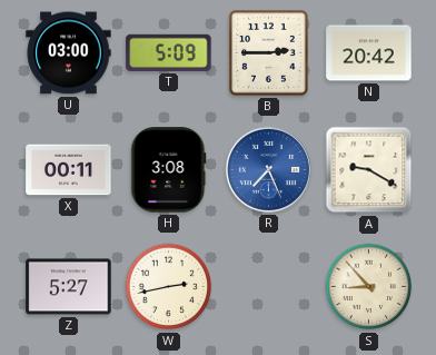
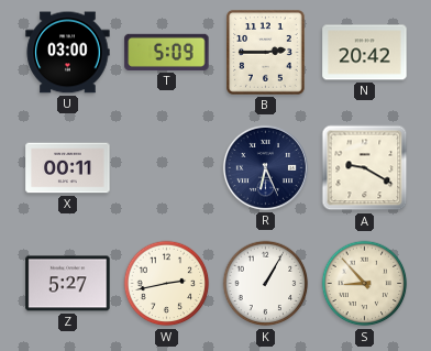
H: 3:08 -> none
R: 7:26 -> 6:26
R dial: blue -> navy
K: none -> 1:05
